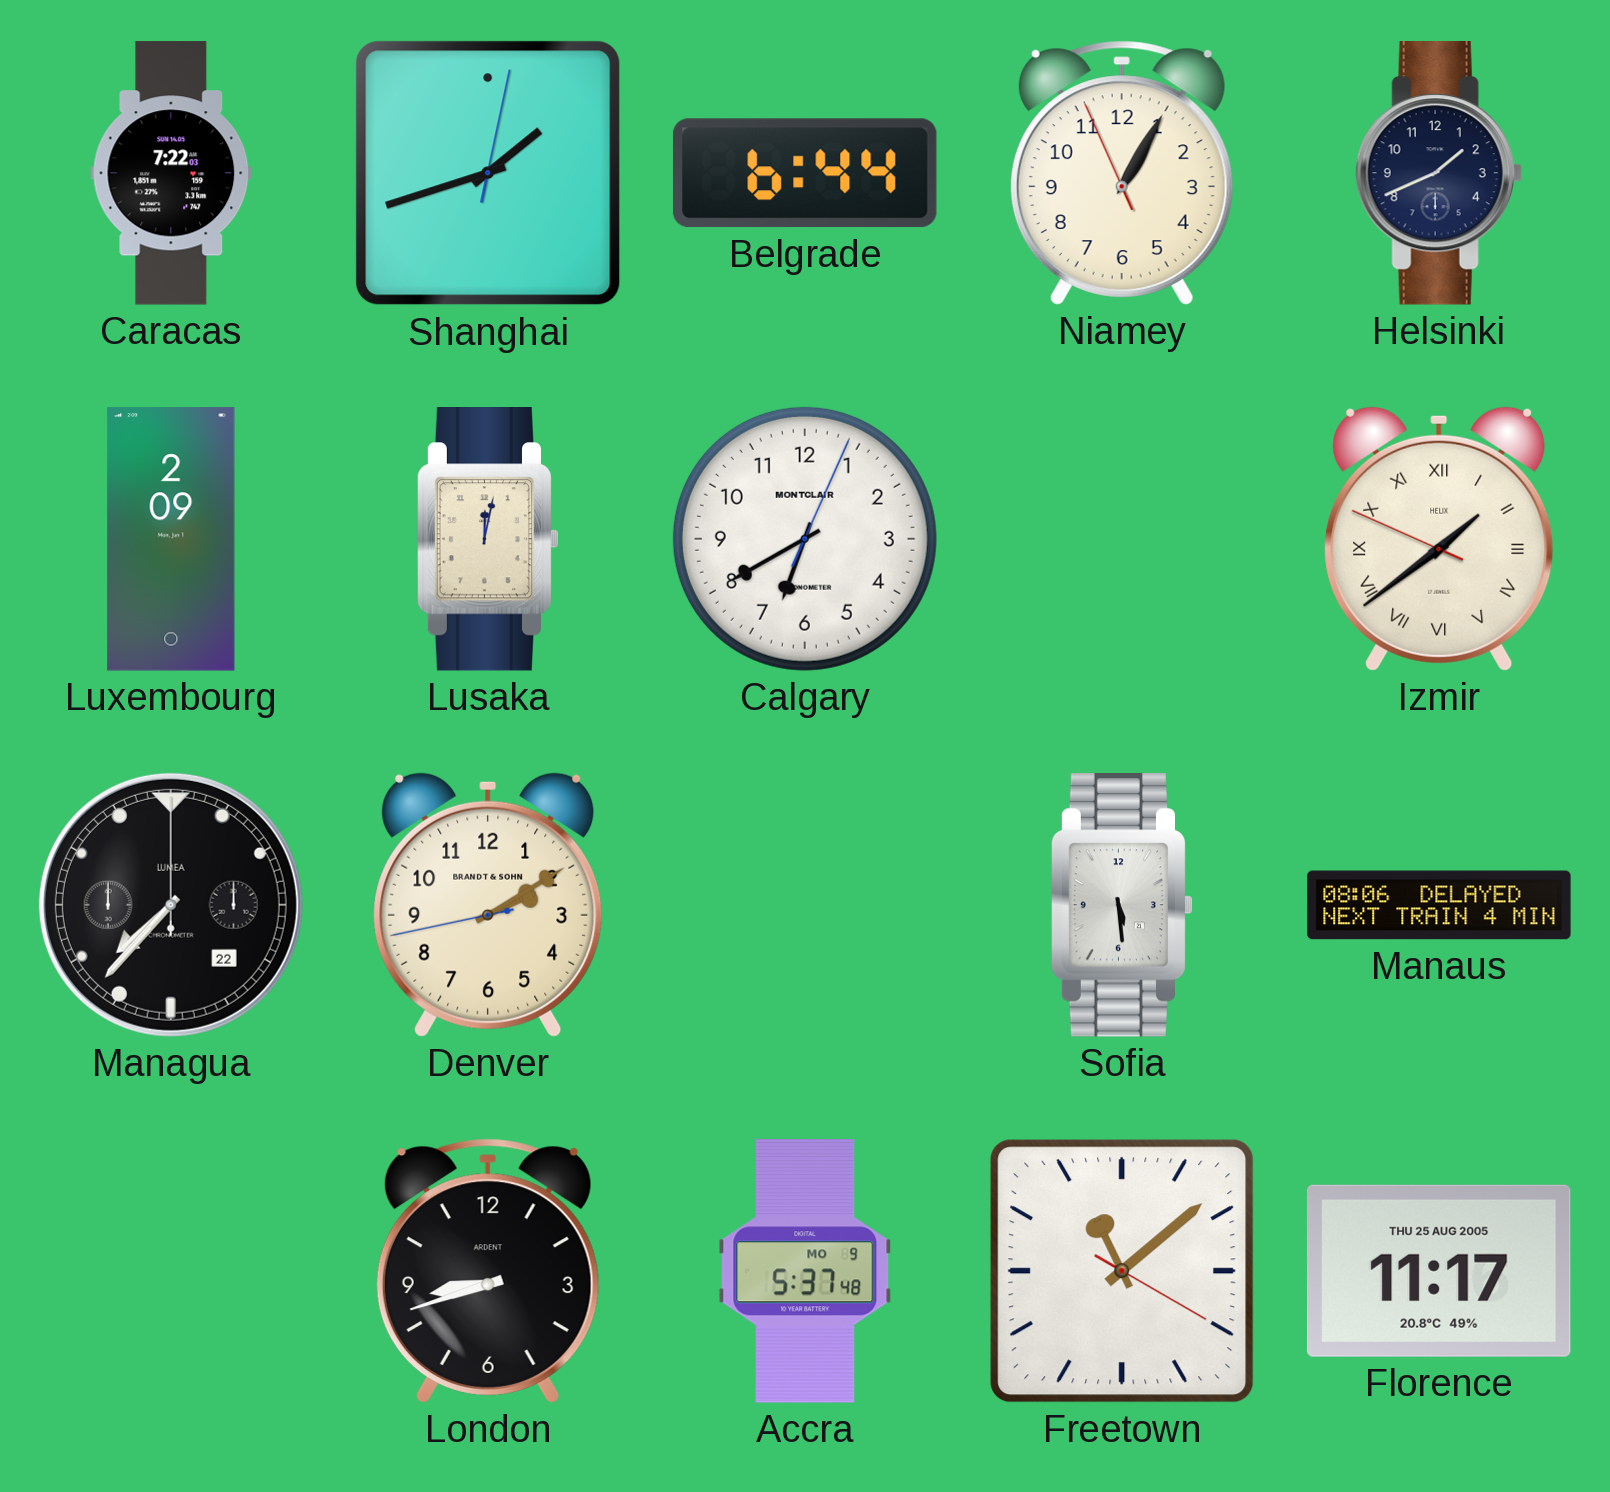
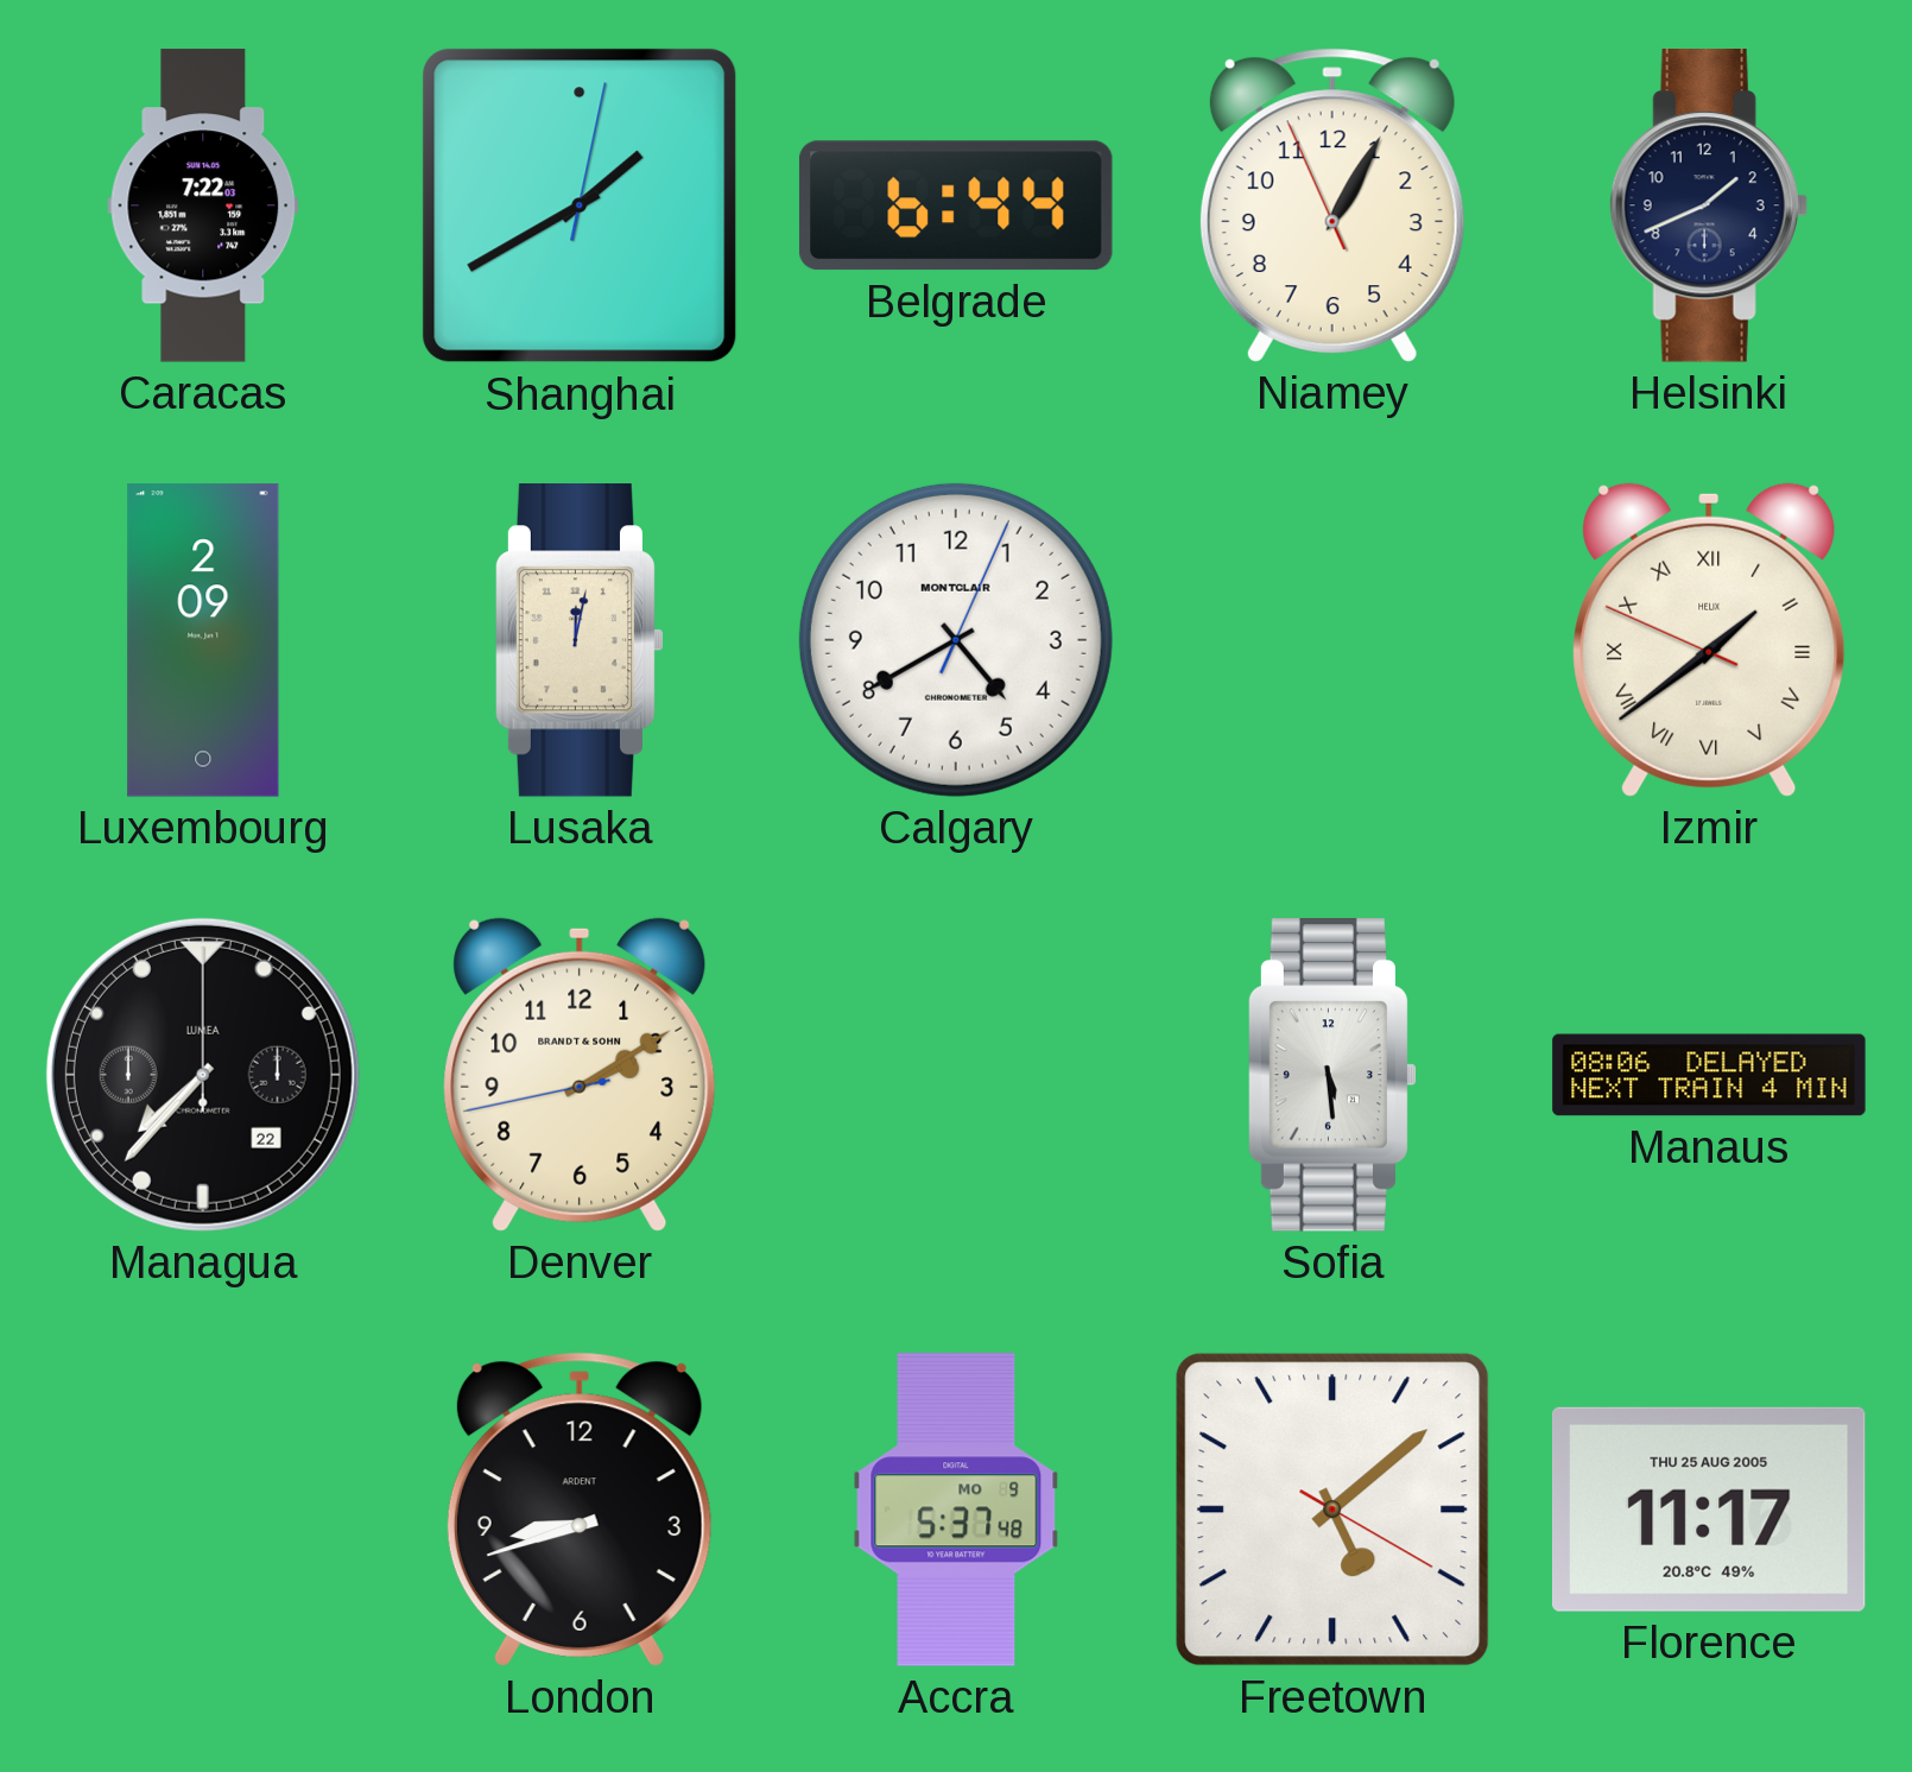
Shanghai: 1:42 -> 1:40
Calgary: 6:40 -> 4:40
Freetown: 11:08 -> 5:08
